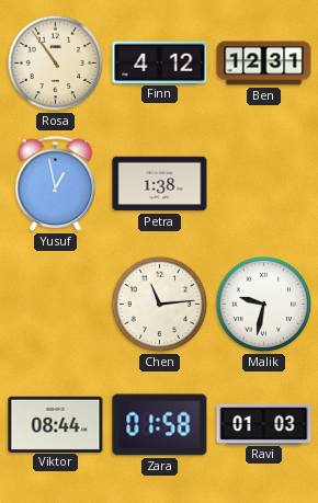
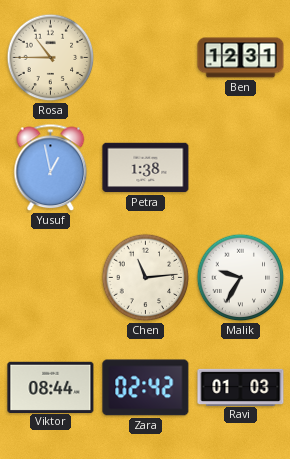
Rosa: 10:54 -> 10:45
Finn: 4:12 -> none
Malik: 9:32 -> 9:35
Zara: 01:58 -> 02:42
